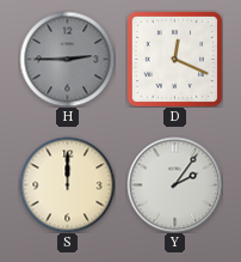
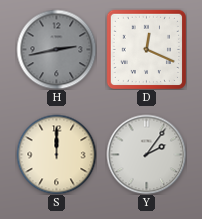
H: 2:45 -> 2:43
